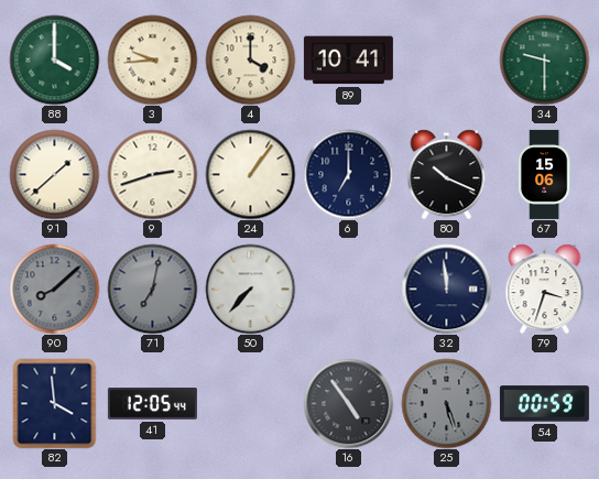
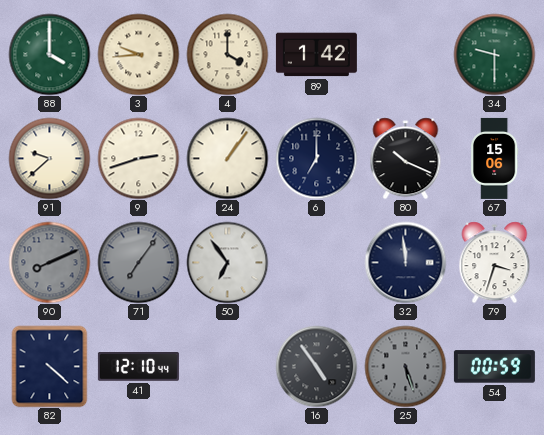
89: 10:41 -> 1:42
91: 1:38 -> 9:38
90: 8:08 -> 8:11
71: 7:02 -> 7:06
50: 7:37 -> 6:54
82: 3:59 -> 4:22
41: 12:05 -> 12:10
